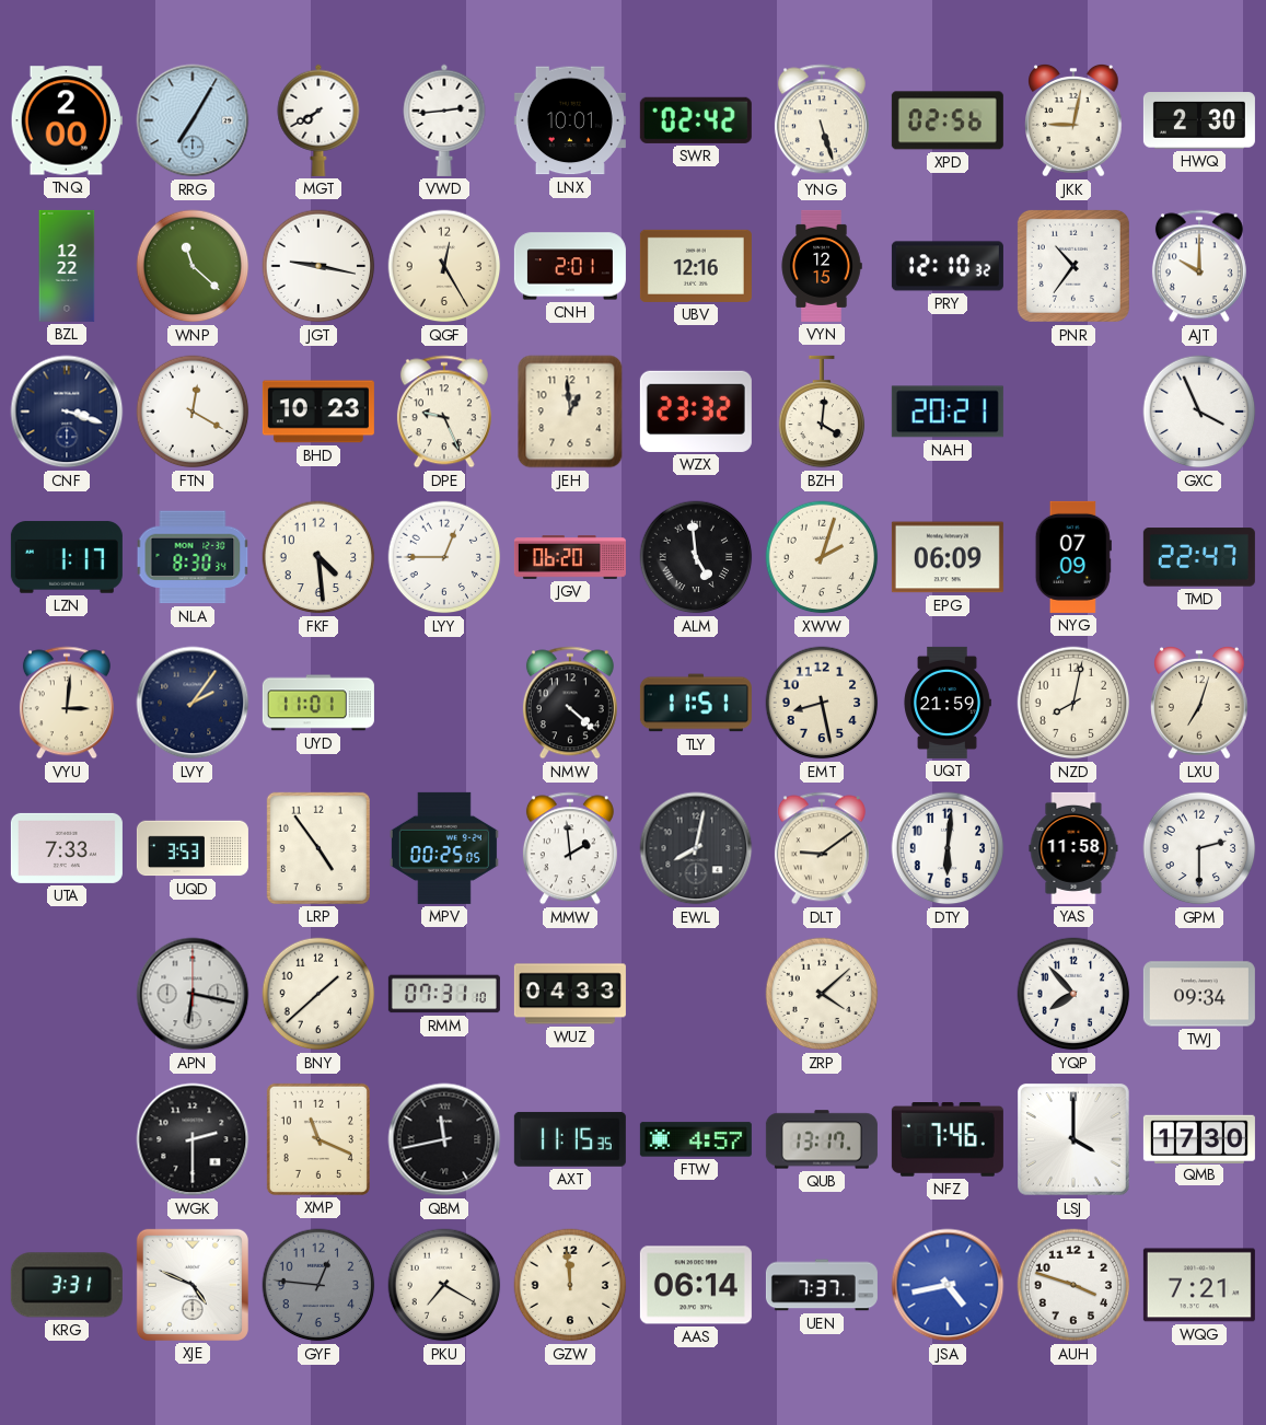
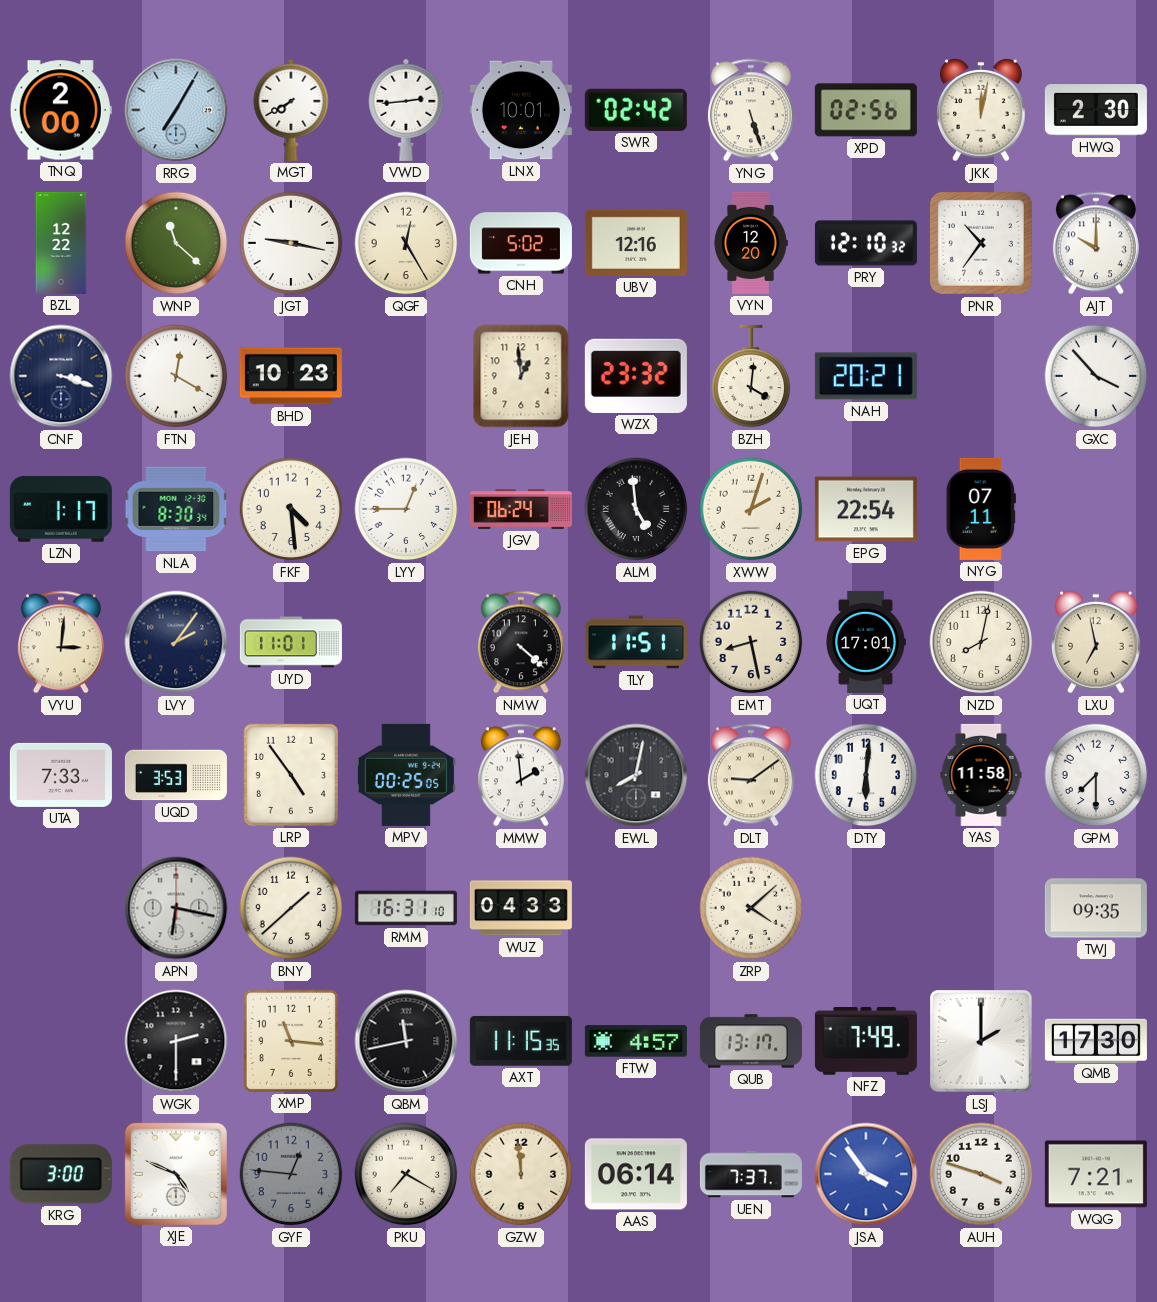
JKK: 9:02 -> 12:02
CNH: 2:01 -> 5:02
VYN: 12:15 -> 12:20
DPE: 9:26 -> none
GXC: 3:56 -> 3:53
JGV: 06:20 -> 06:24
EPG: 06:09 -> 22:54
NYG: 07:09 -> 07:11
TMD: 22:47 -> none
UQT: 21:59 -> 17:01
LXU: 7:03 -> 6:58
GPM: 2:30 -> 7:30
RMM: 07:31 -> 16:31
YQP: 7:53 -> none
TWJ: 09:34 -> 09:35
XMP: 11:19 -> 11:16
NFZ: 7:46 -> 7:49
LSJ: 4:00 -> 2:00
KRG: 3:31 -> 3:00
JSA: 4:43 -> 3:54
